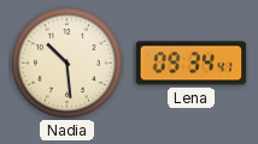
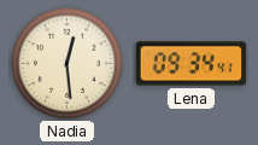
Nadia: 10:29 -> 12:29
